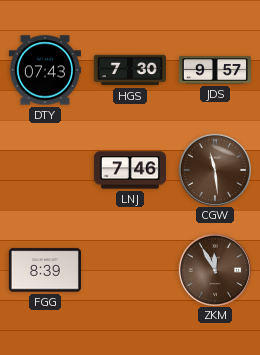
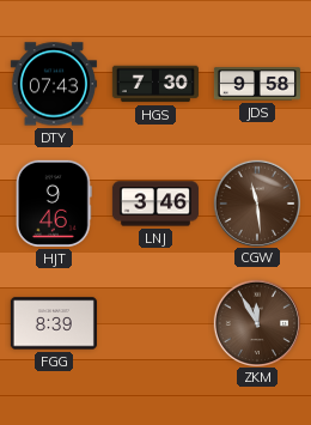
JDS: 9:57 -> 9:58
HJT: none -> 9:46
LNJ: 7:46 -> 3:46
